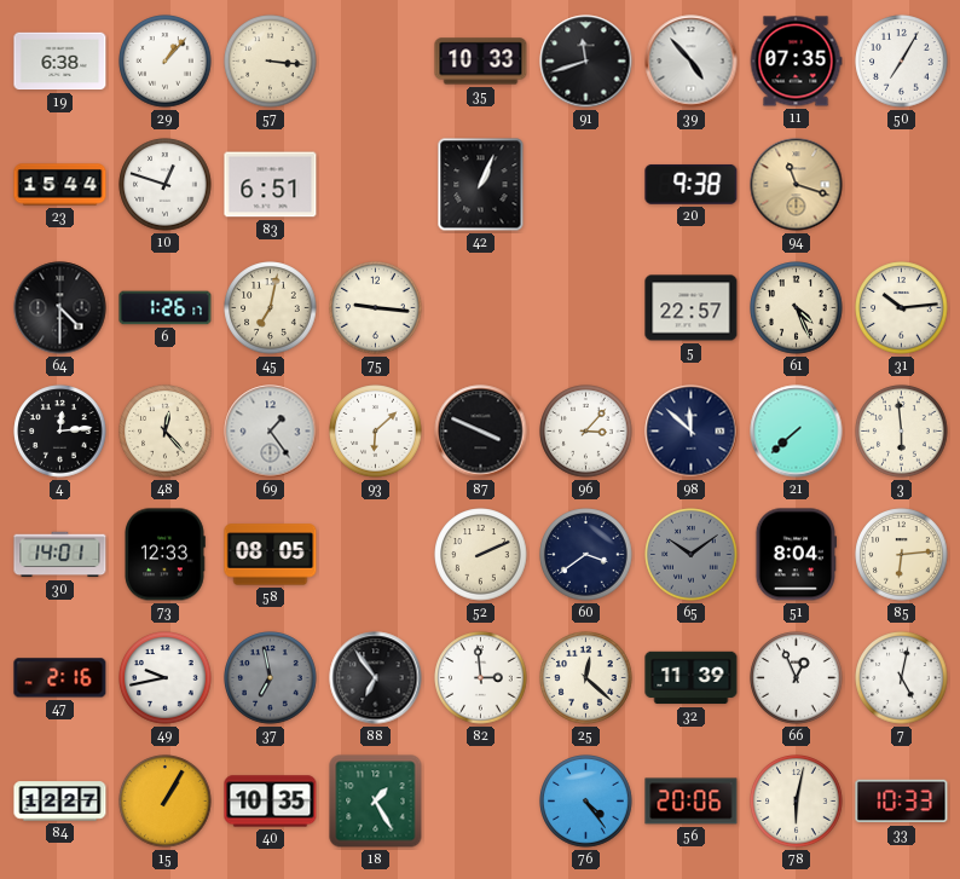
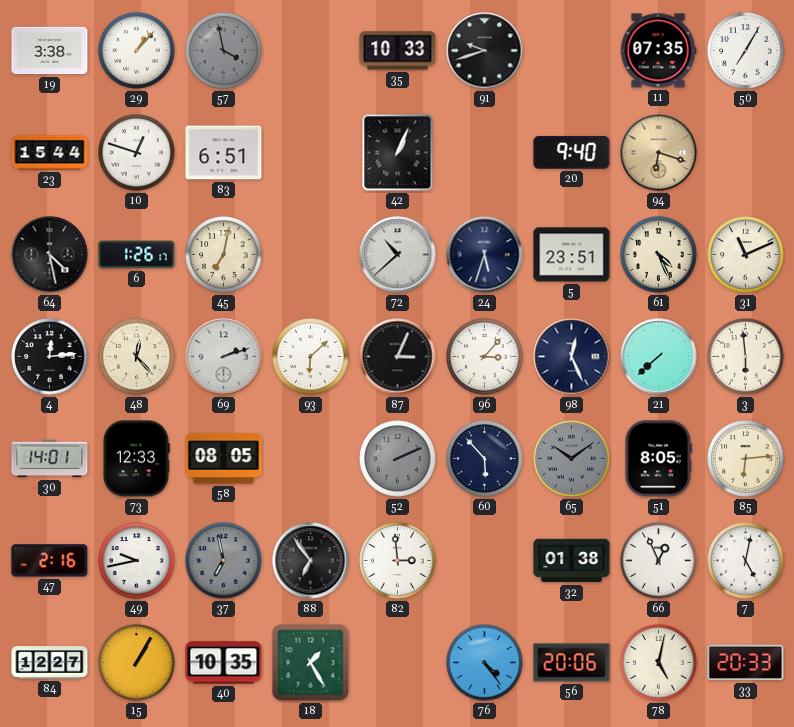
19: 6:38 -> 3:38
57: 3:16 -> 3:58
57 dial: cream -> grey
91: 11:42 -> 9:42
39: 4:53 -> none
20: 9:38 -> 9:40
94: 11:18 -> 6:18
64: 4:30 -> 4:28
75: 9:16 -> none
72: none -> 10:38
24: none -> 5:33
5: 22:57 -> 23:51
31: 10:14 -> 11:11
69: 1:24 -> 2:12
87: 3:49 -> 3:04
98: 11:52 -> 12:26
52 dial: cream -> grey
60: 3:39 -> 5:53
51: 8:04 -> 8:05
25: 12:22 -> none
32: 11:39 -> 01:38
78: 6:02 -> 5:02
33: 10:33 -> 20:33
